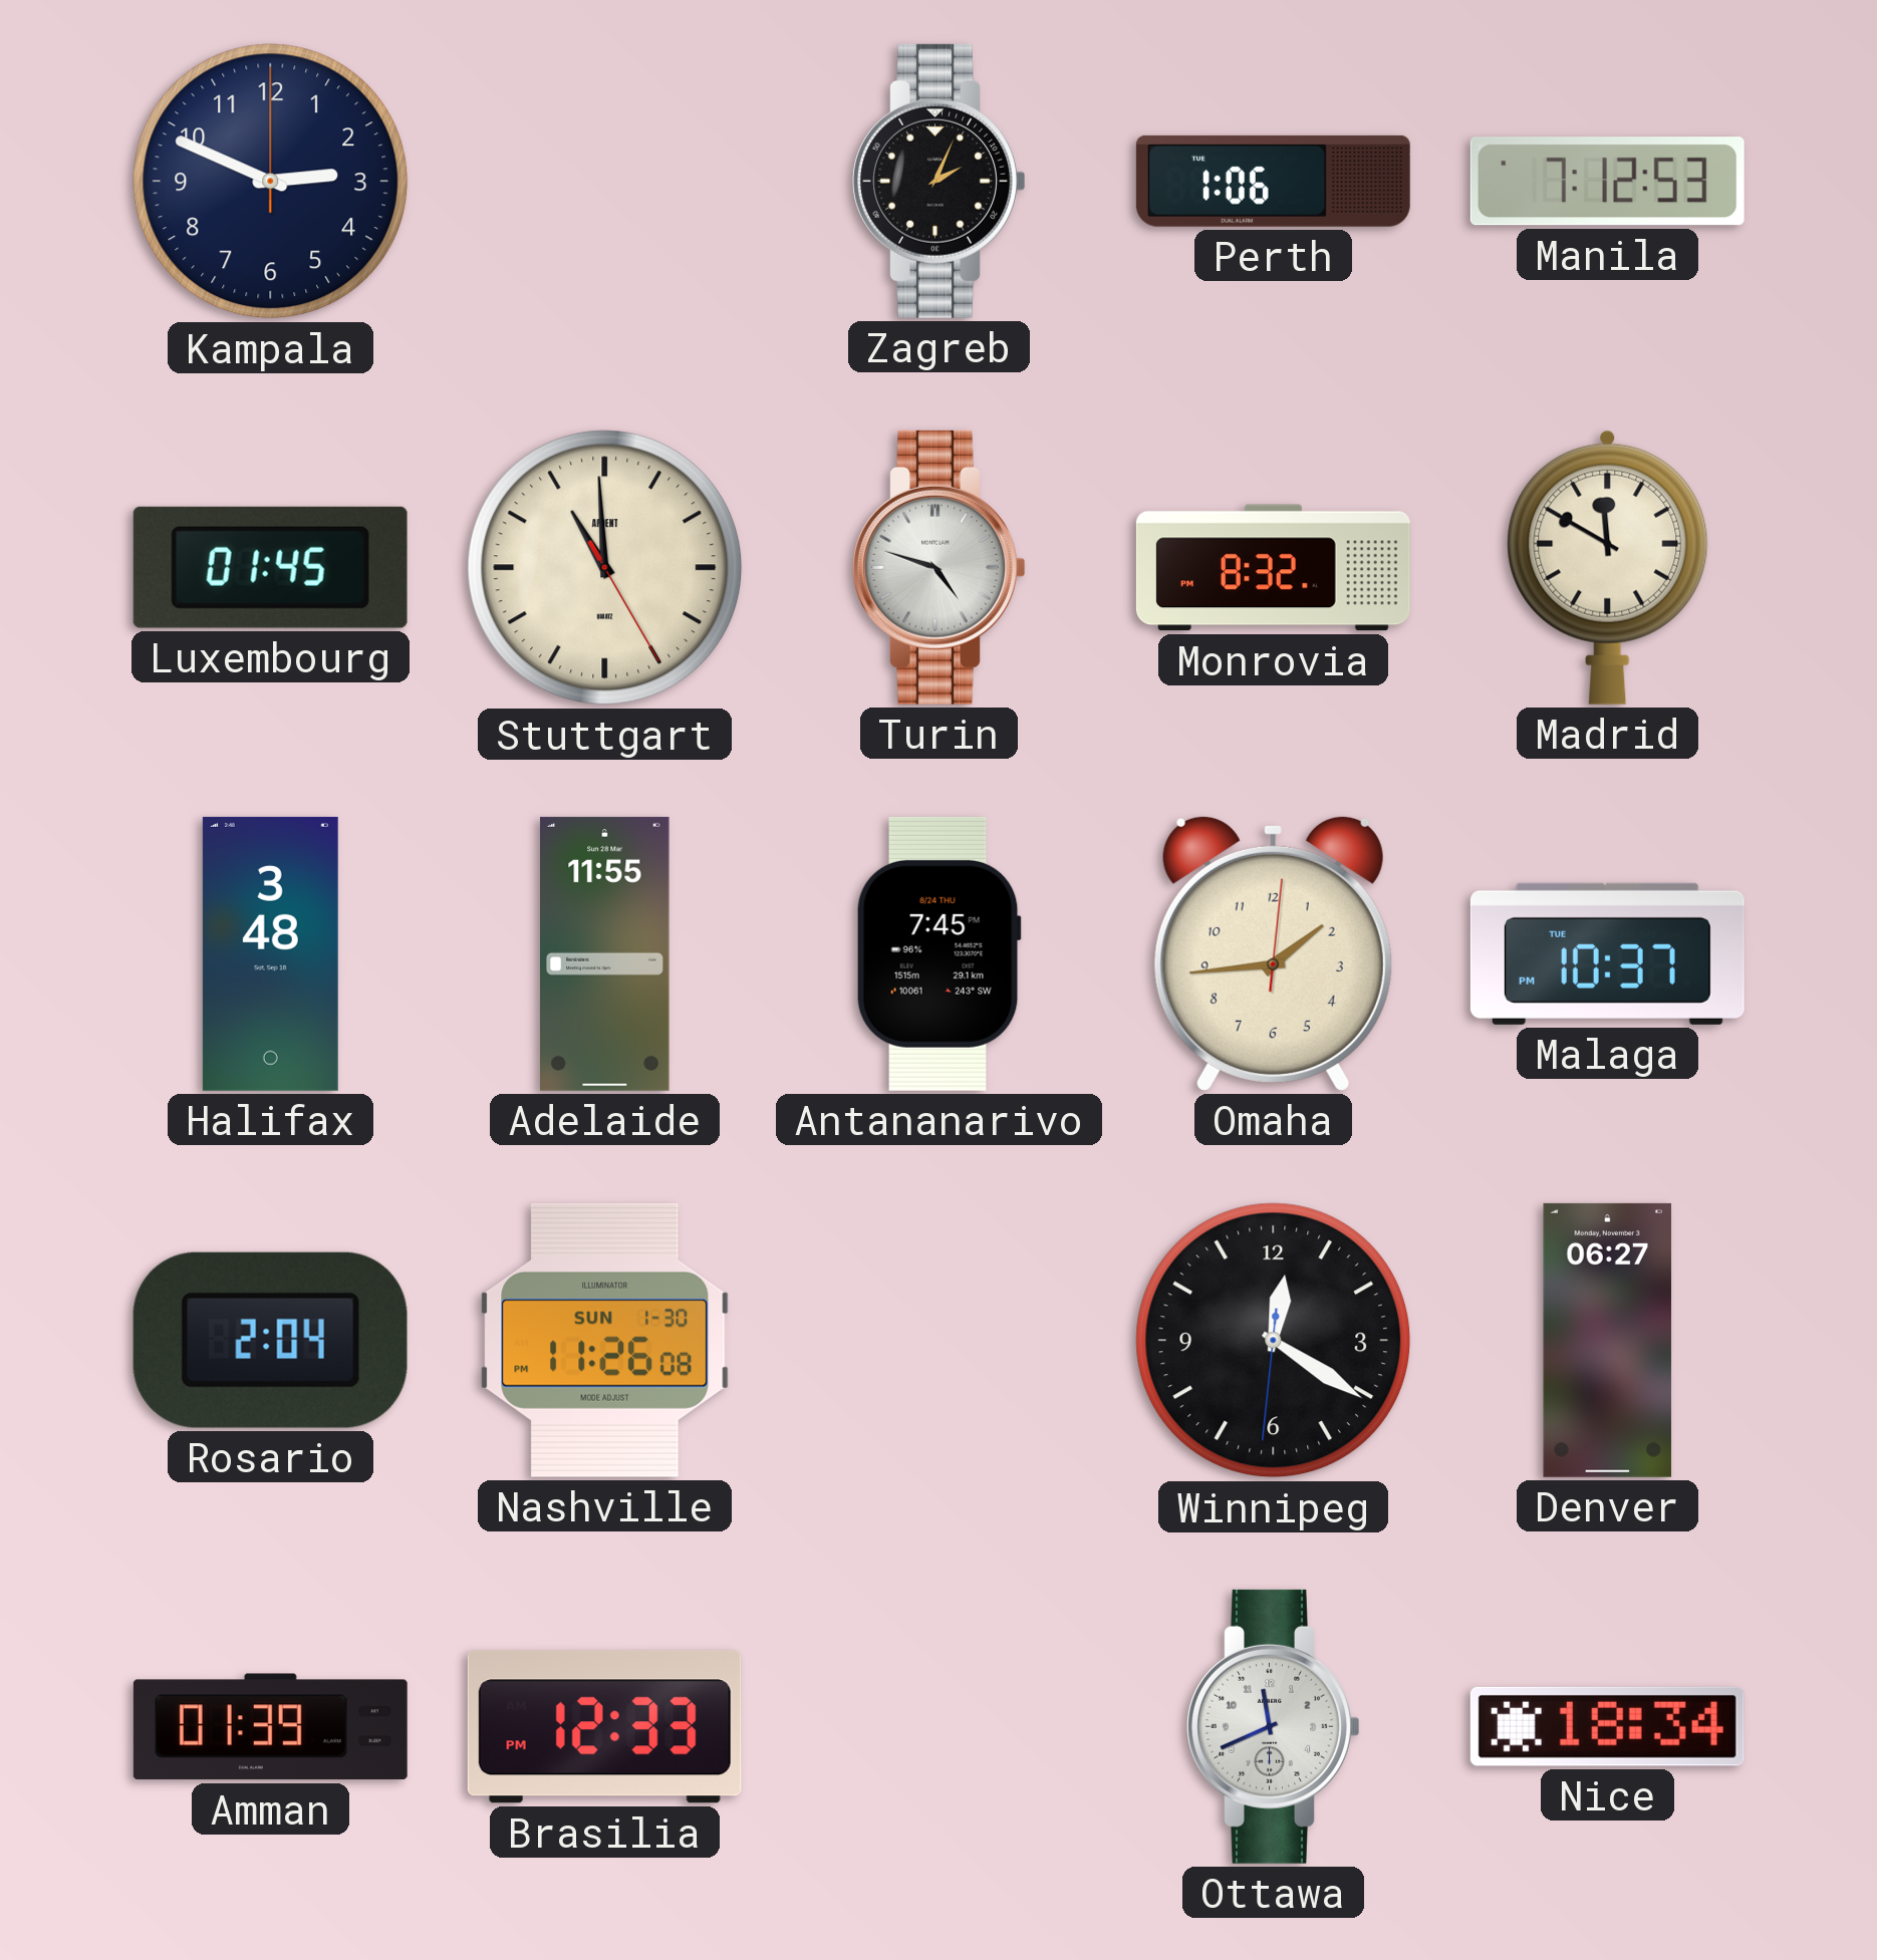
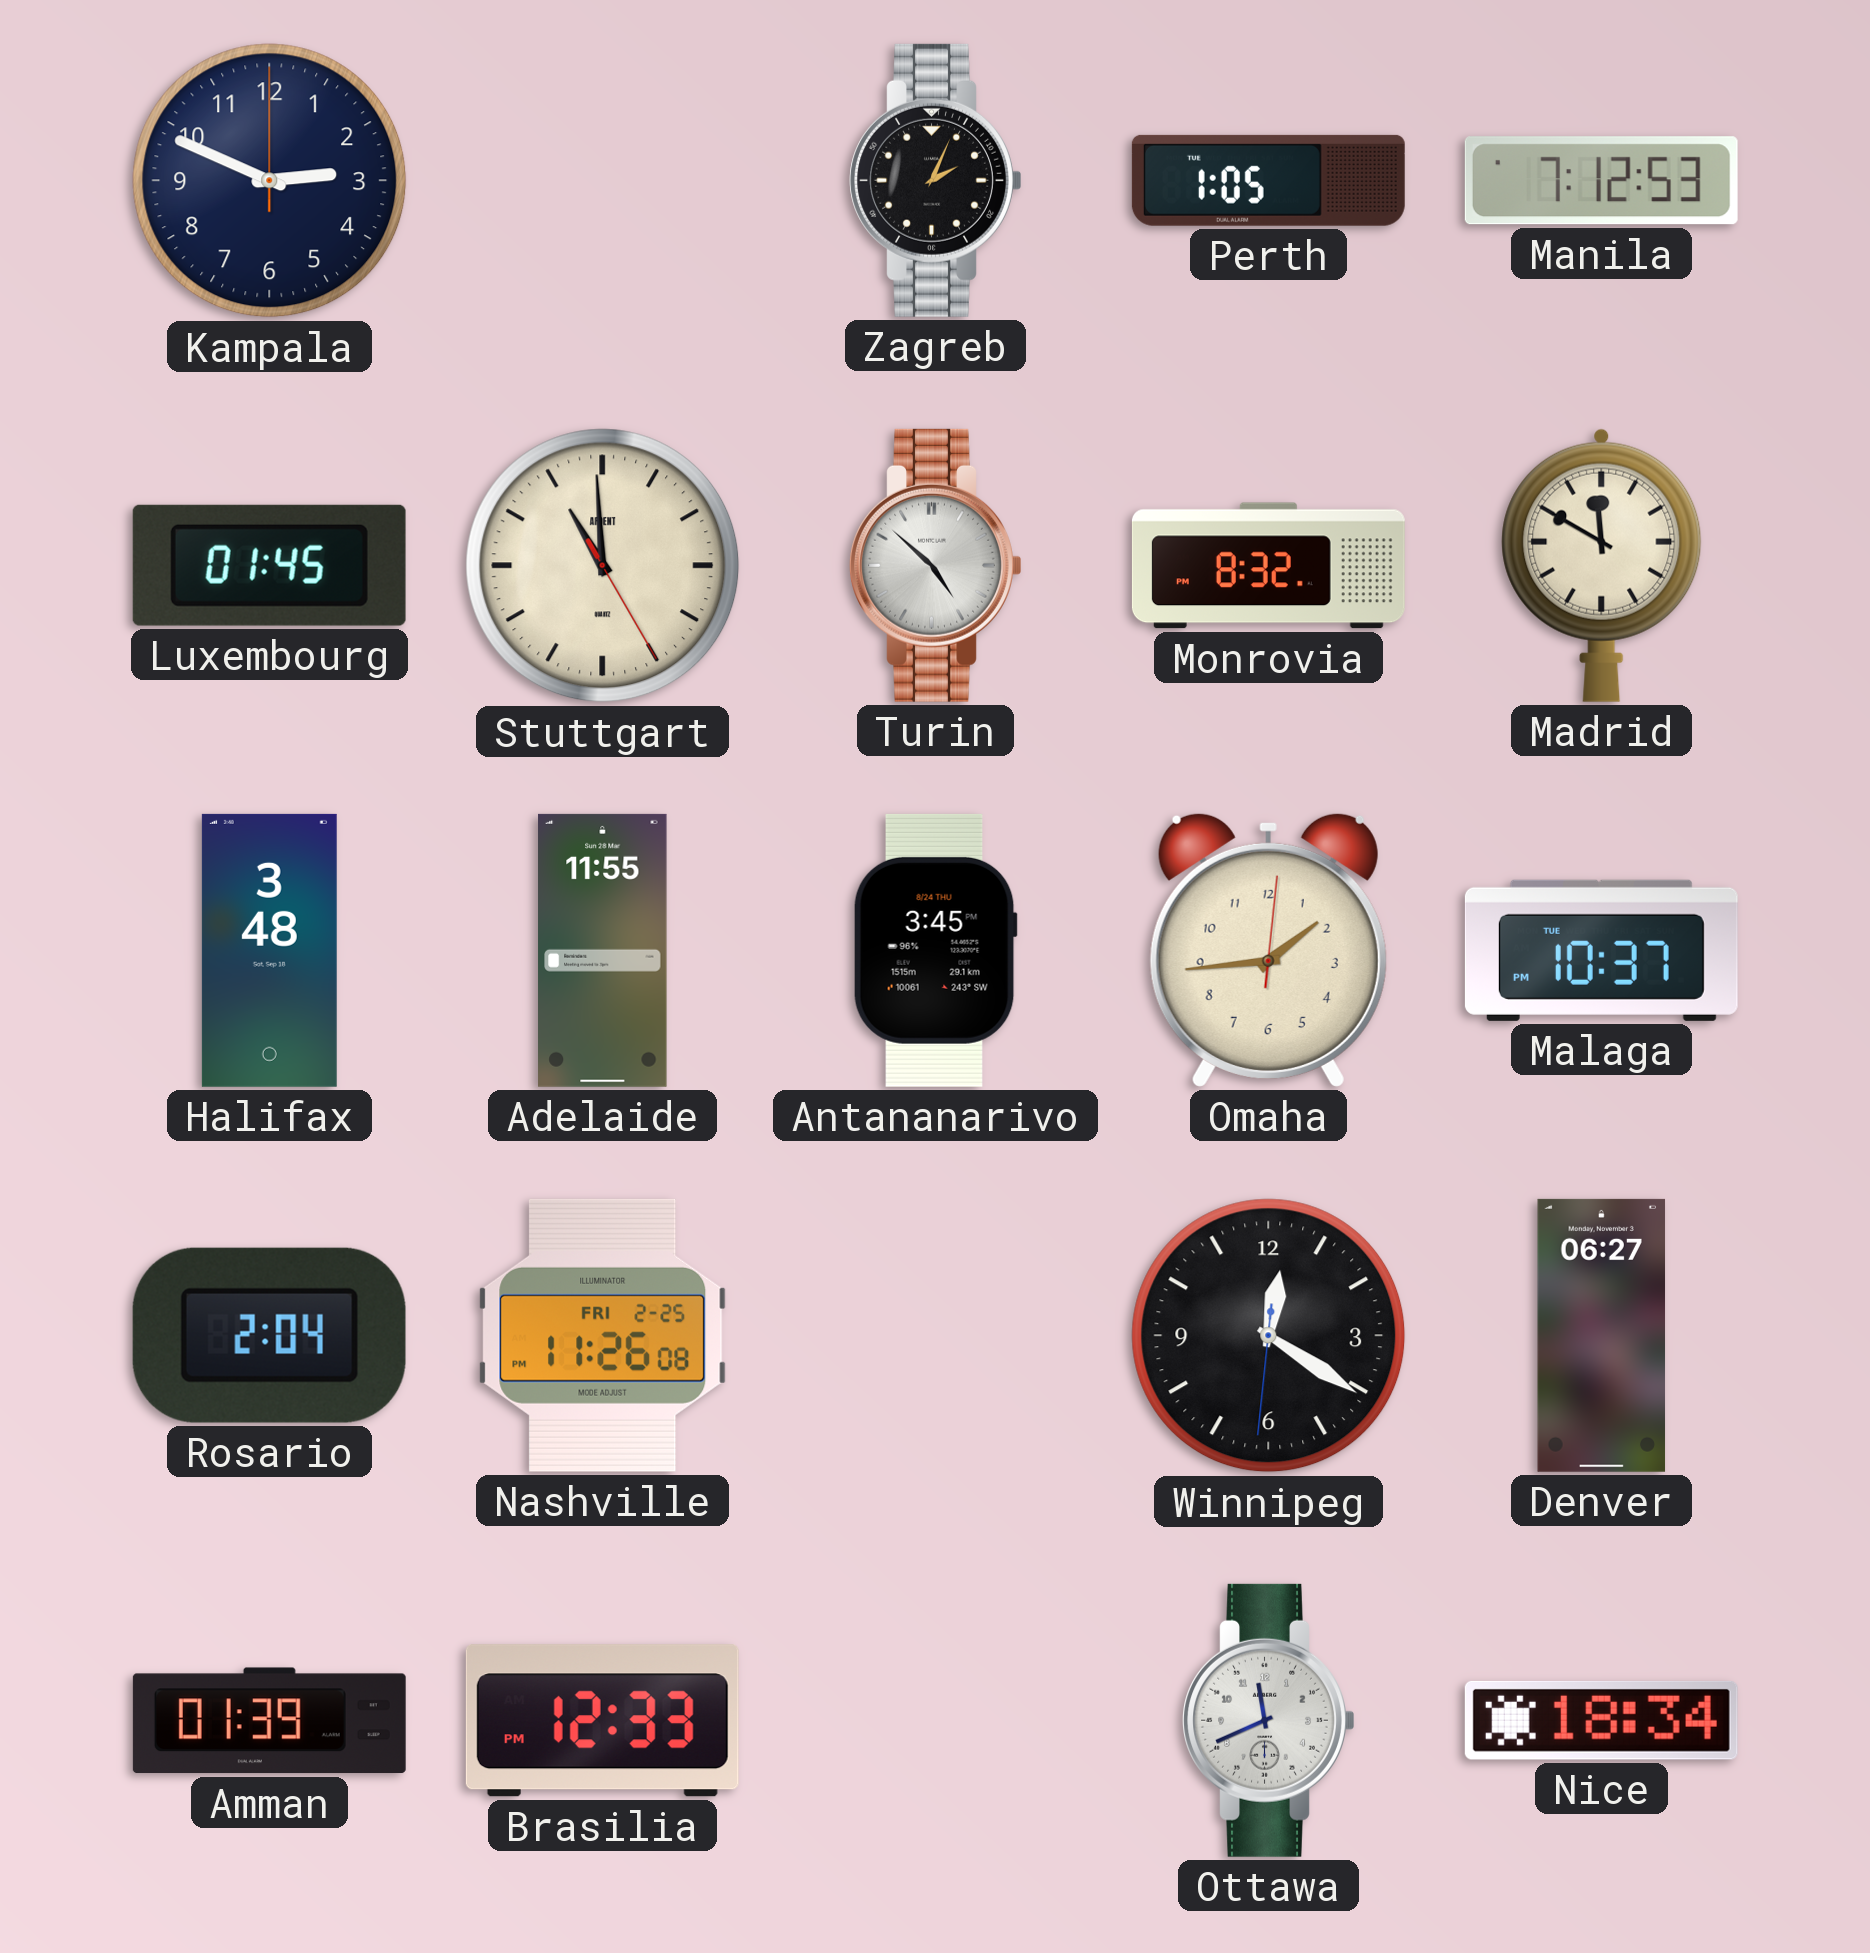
Perth: 1:06 -> 1:05
Turin: 4:48 -> 4:52
Antananarivo: 7:45 -> 3:45
Nashville date: SUN 1-30 -> FRI 2-25
